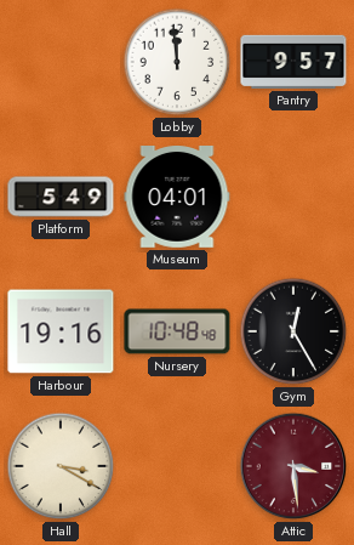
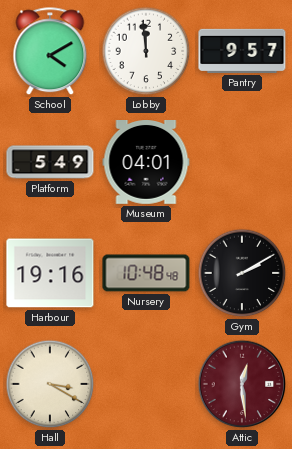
School: none -> 4:10
Gym: 12:25 -> 2:10
Attic: 3:29 -> 12:29
